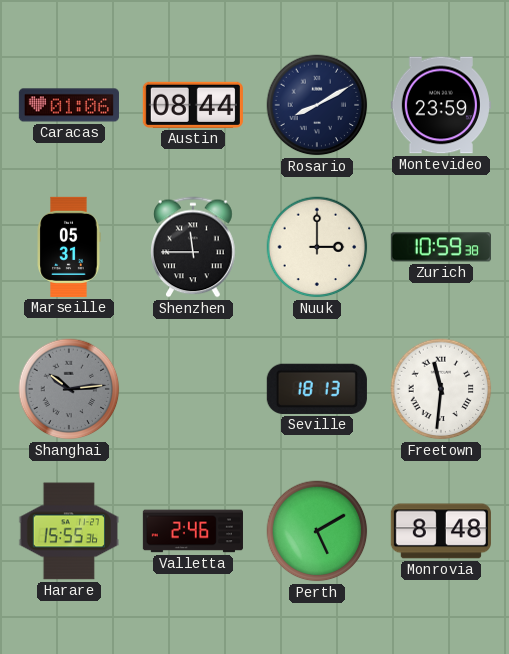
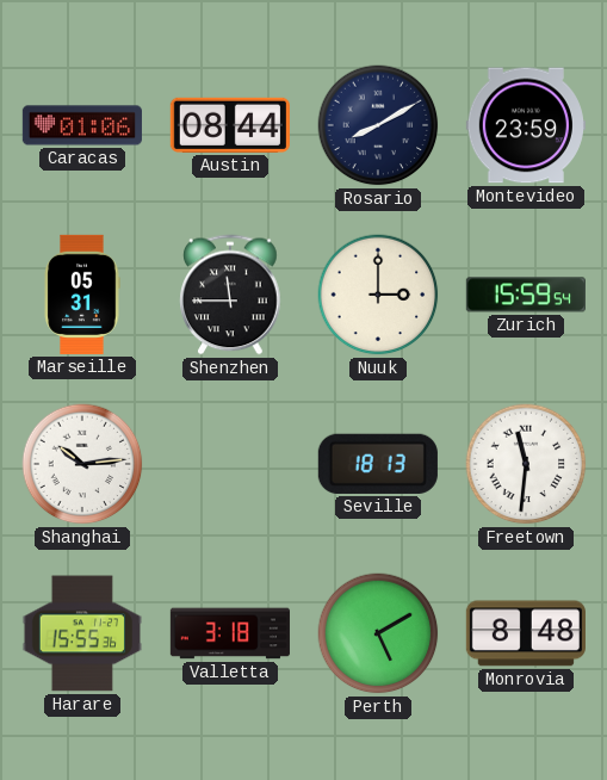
Zurich: 10:59 -> 15:59
Shanghai dial: grey -> white
Valletta: 2:46 -> 3:18
